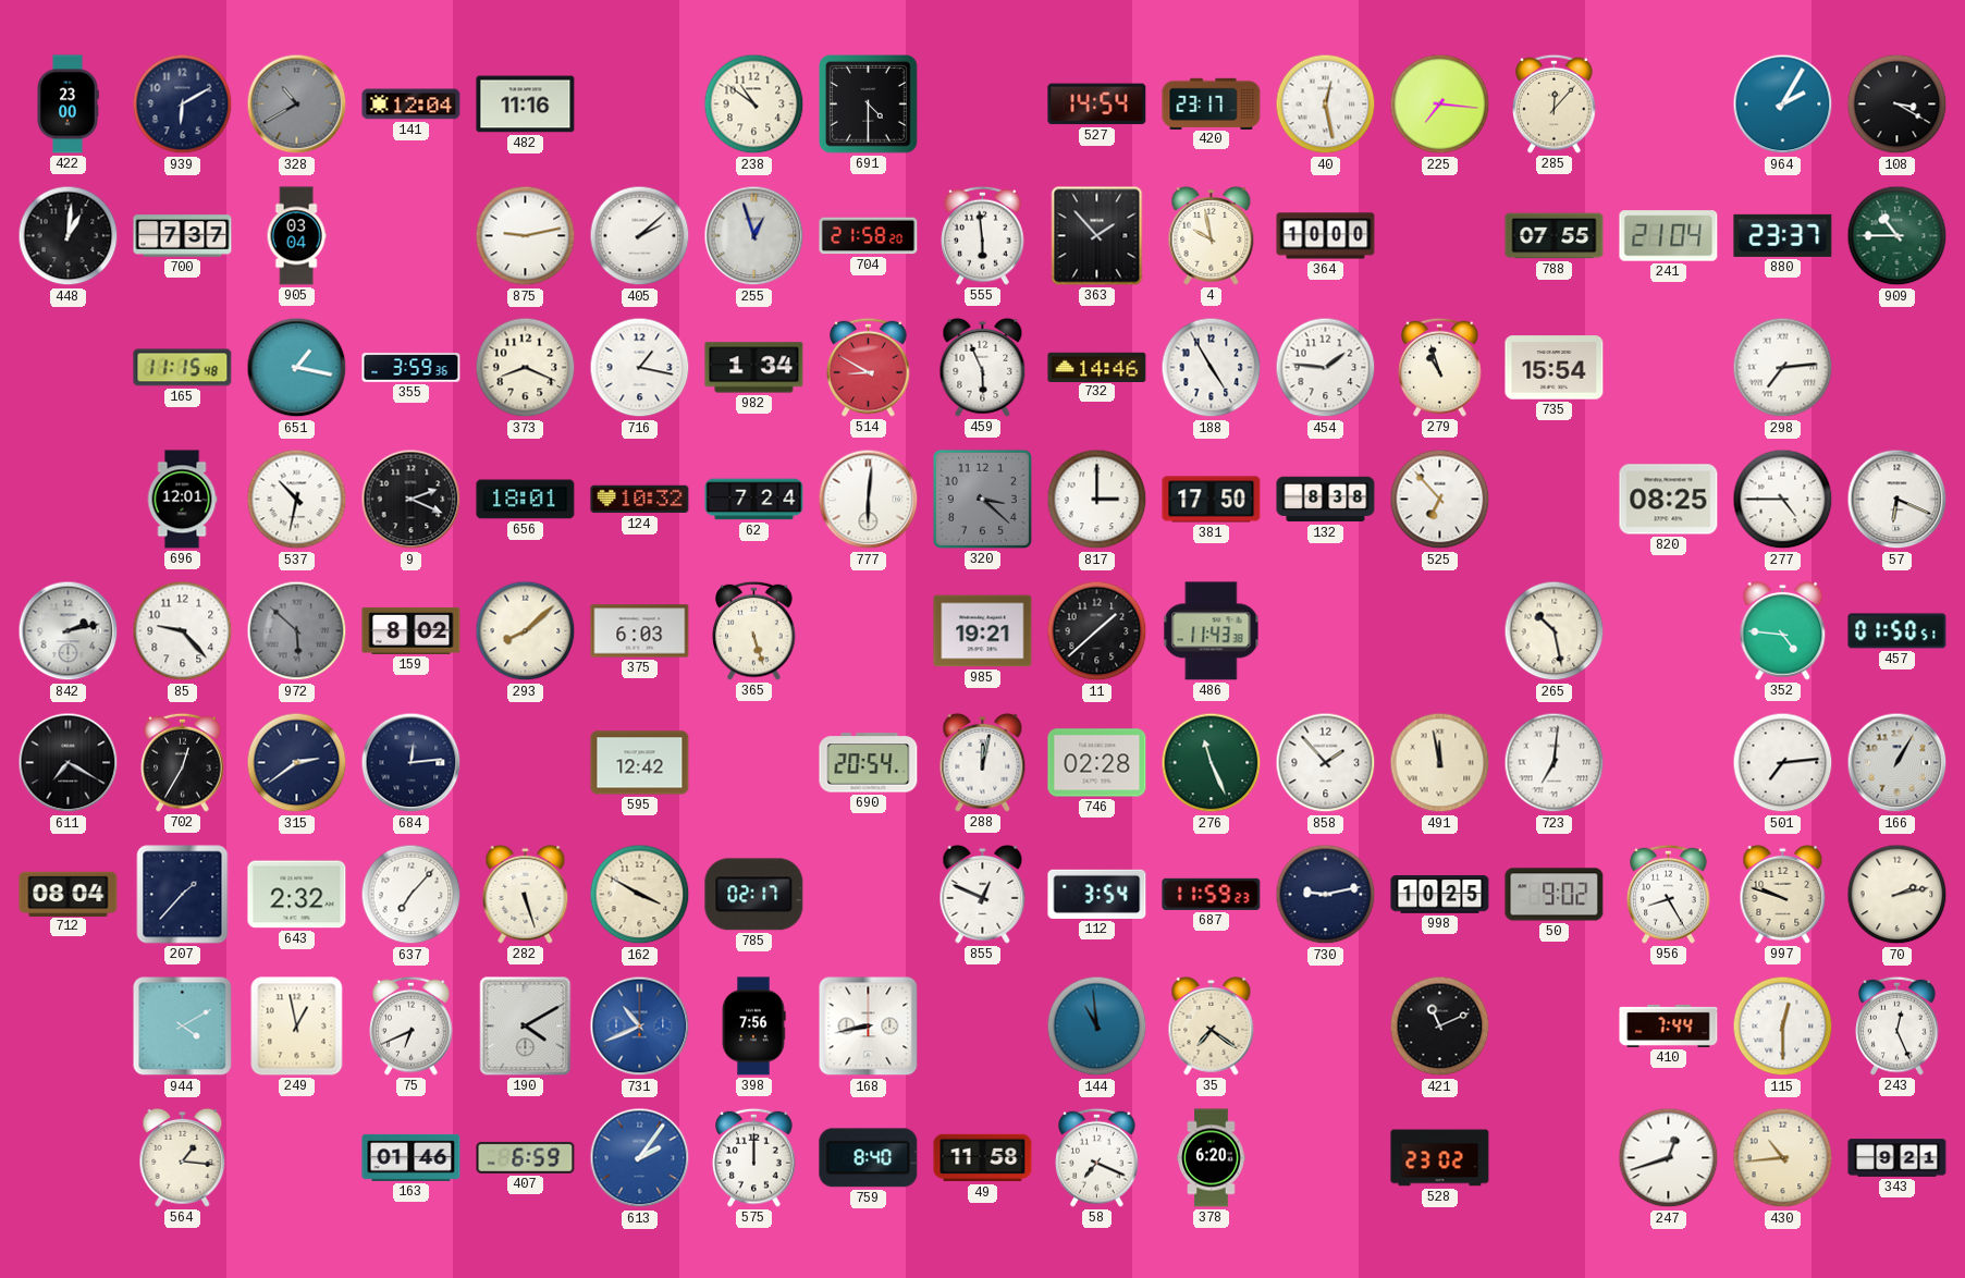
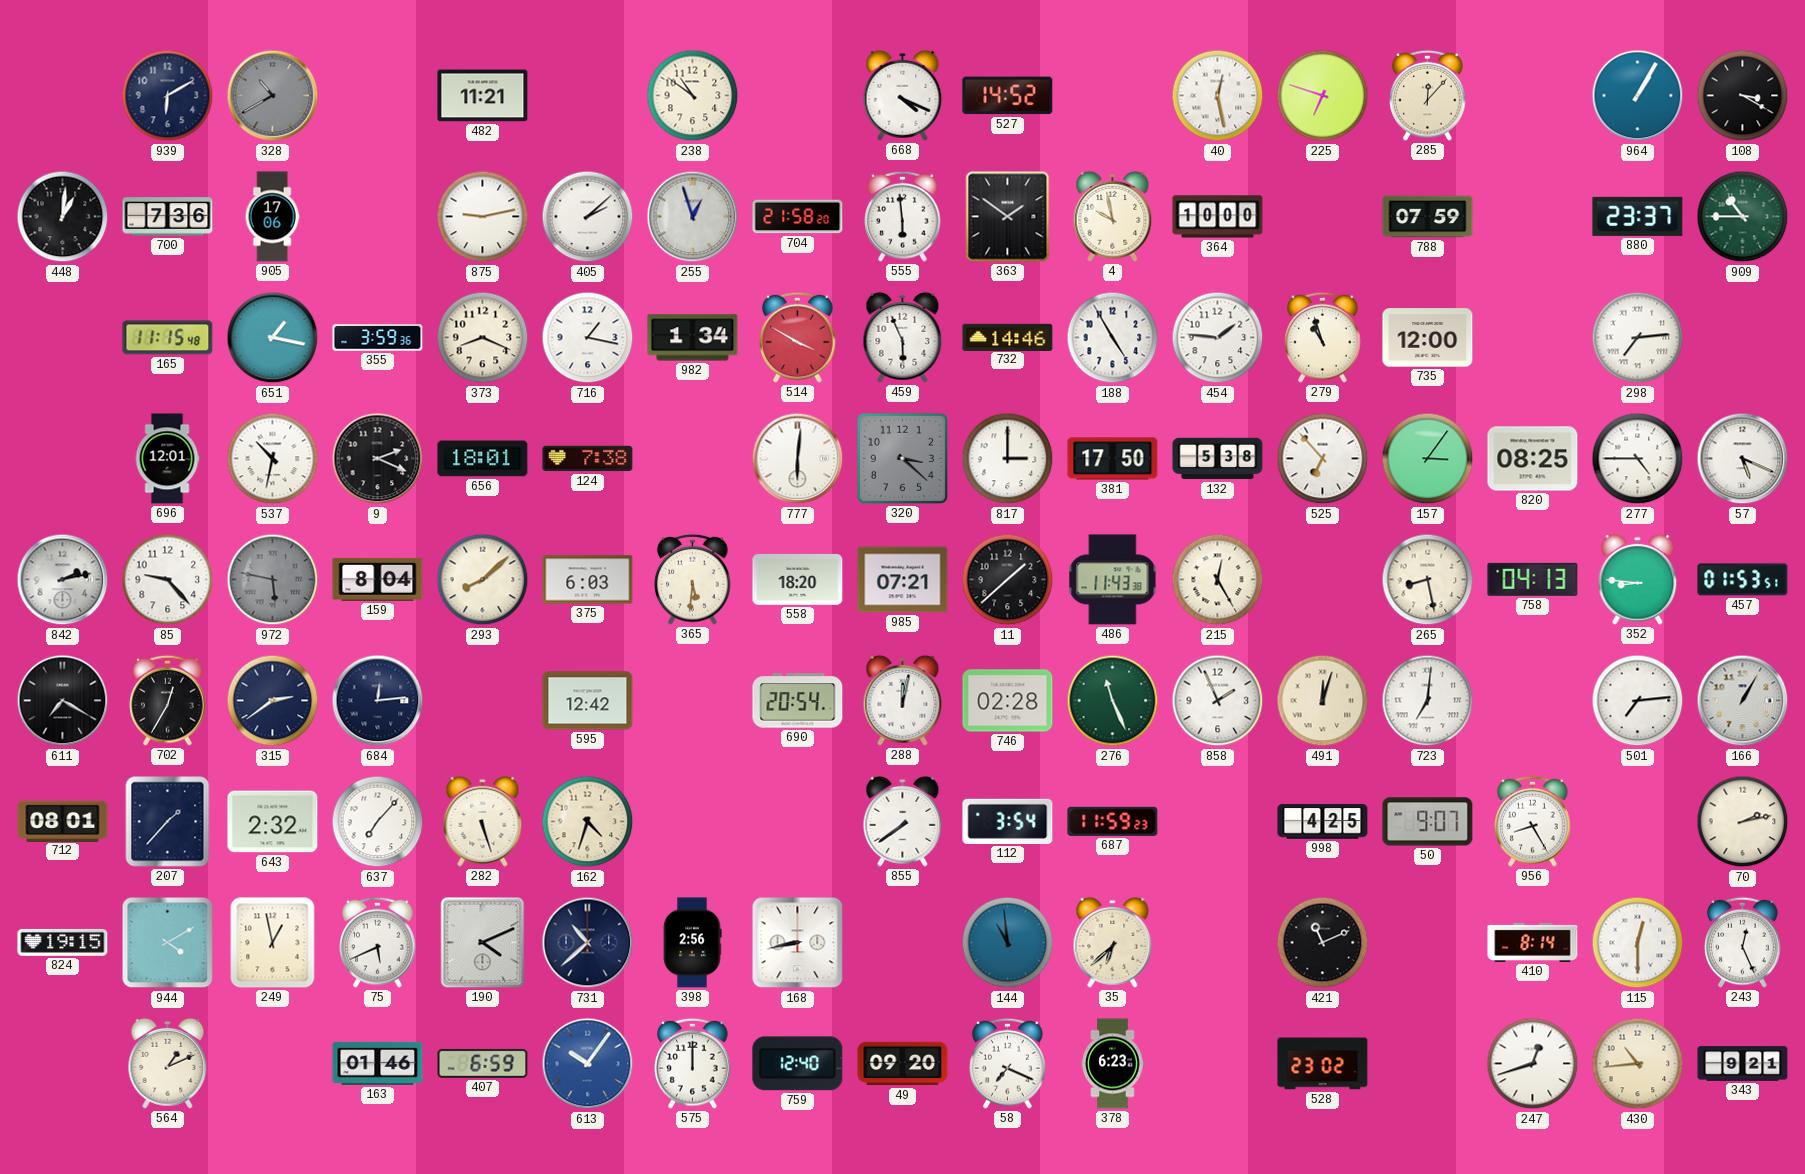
422: 23:00 -> none
141: 12:04 -> none
482: 11:16 -> 11:21
691: 4:30 -> none
668: none -> 4:19
527: 14:54 -> 14:52
420: 23:17 -> none
225: 7:16 -> 6:48
964: 2:05 -> 1:05
700: 7:37 -> 7:36
905: 03:04 -> 17:06
363: 1:53 -> 1:51
788: 07:55 -> 07:59
241: 21:04 -> none
514: 8:50 -> 3:50
735: 15:54 -> 12:00
124: 10:32 -> 7:38
62: 7:24 -> none
132: 8:38 -> 5:38
157: none -> 3:06
57: 6:19 -> 5:19
972: 5:52 -> 5:47
159: 8:02 -> 8:04
365: 5:27 -> 5:31
558: none -> 18:20
985: 19:21 -> 07:21
215: none -> 12:25
265: 10:28 -> 8:28
758: none -> 04:13
352: 4:46 -> 8:46
457: 01:50 -> 01:53
858: 1:53 -> 1:56
491: 11:58 -> 12:03
712: 08:04 -> 08:01
162: 3:50 -> 4:33
785: 02:17 -> none
855: 12:49 -> 7:39
730: 9:13 -> none
998: 10:25 -> 4:25
50: 9:02 -> 9:07
997: 9:48 -> none
824: none -> 19:15
75: 6:41 -> 5:41
190: 4:10 -> 4:11
731: 10:41 -> 10:38
731 dial: blue -> navy
398: 7:56 -> 2:56
35: 7:21 -> 6:38
410: 7:44 -> 8:14
564: 1:16 -> 1:11
613: 2:06 -> 10:06
759: 8:40 -> 12:40
49: 11:58 -> 09:20
378: 6:20 -> 6:23
